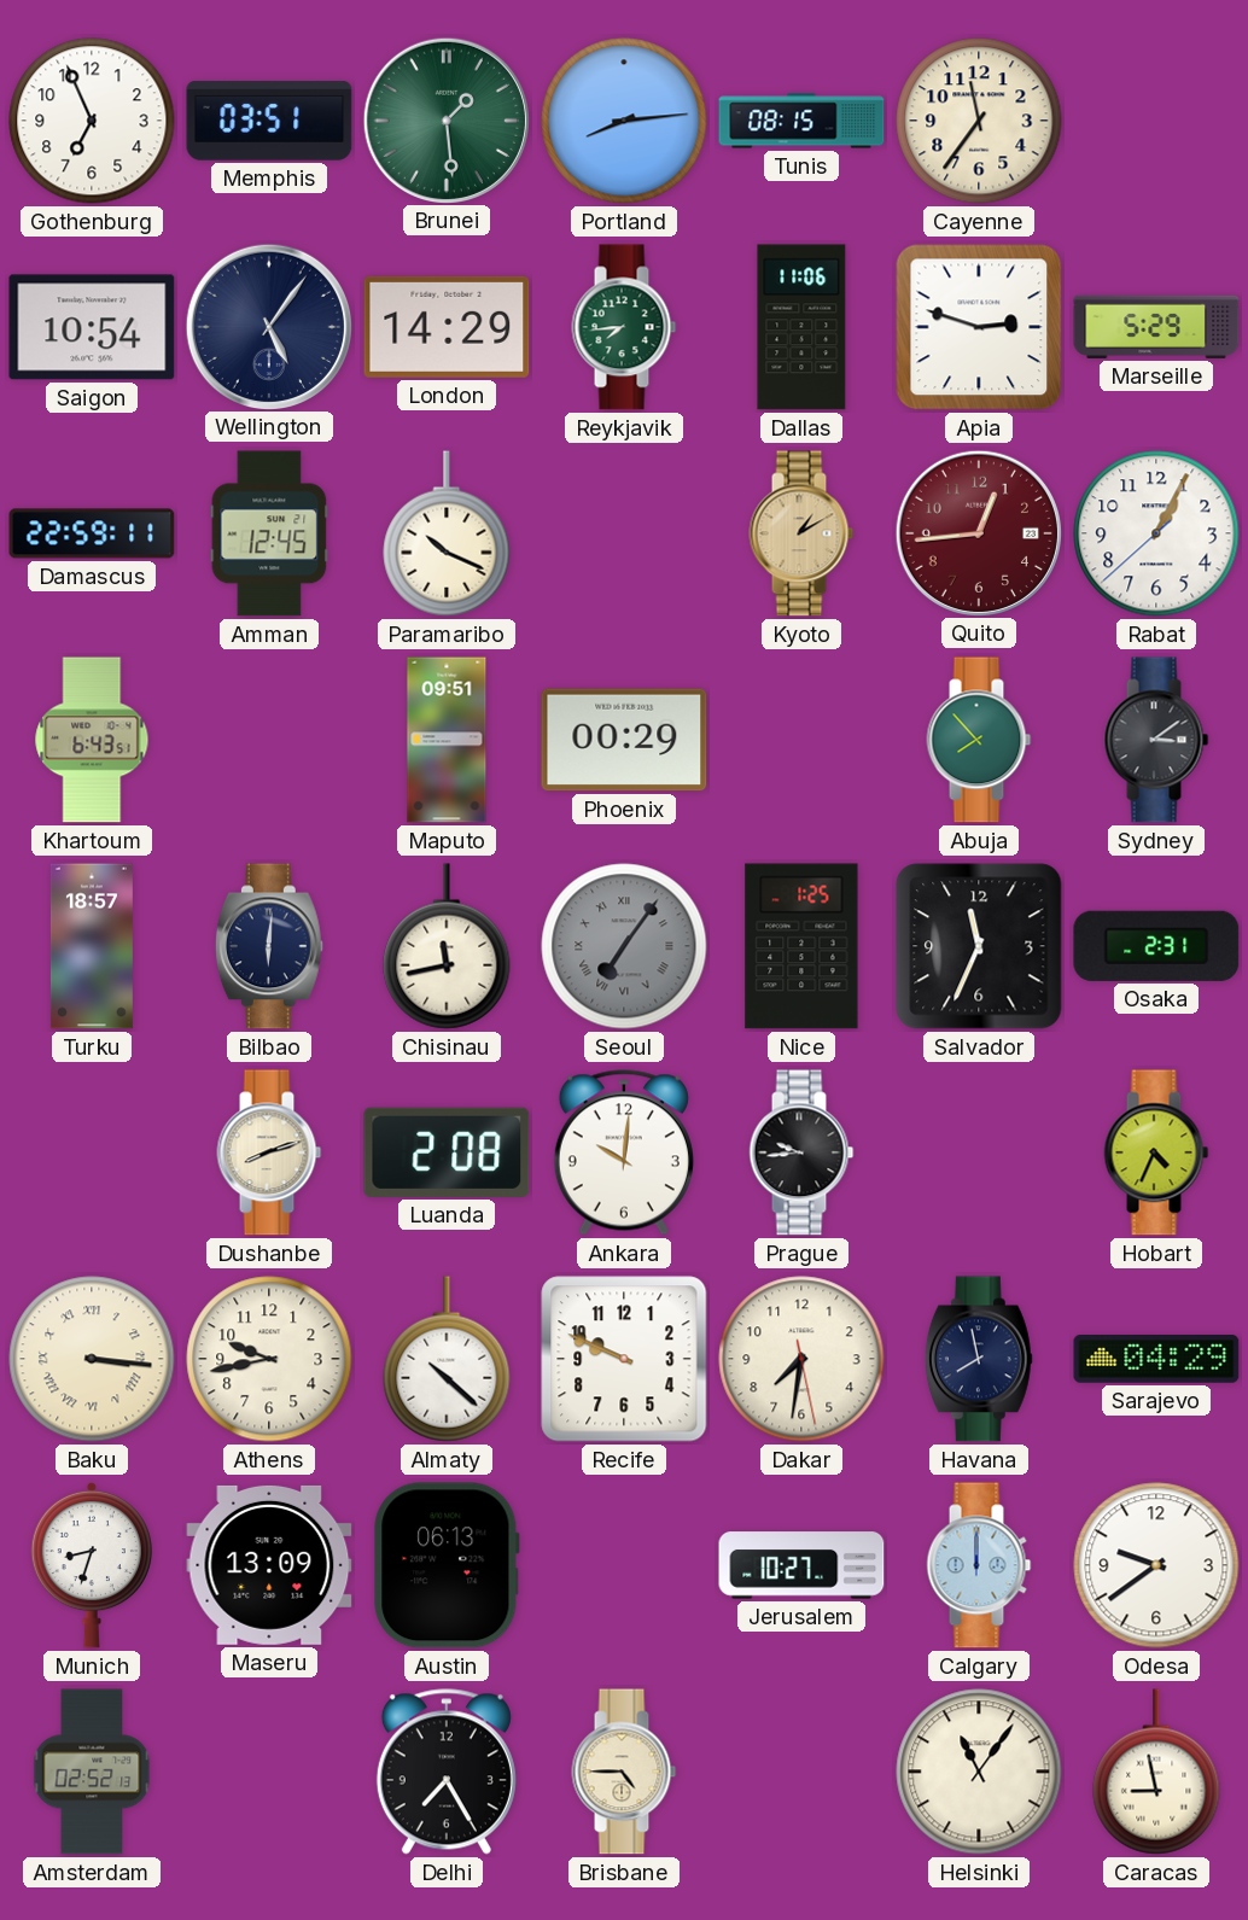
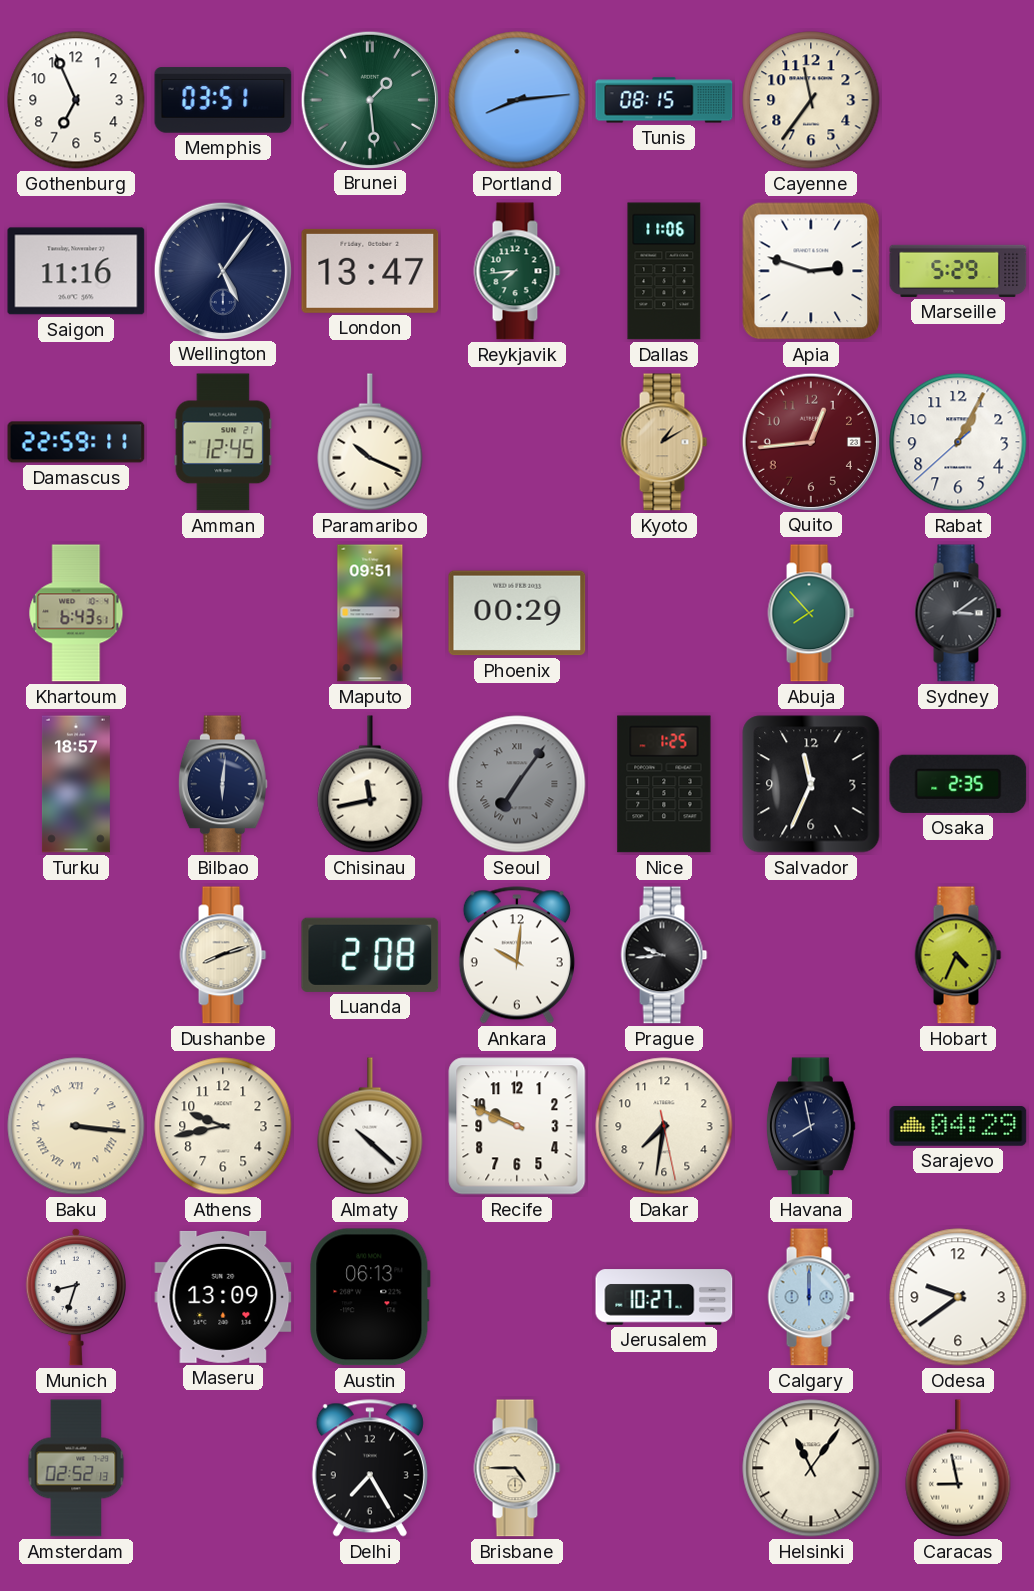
Saigon: 10:54 -> 11:16
London: 14:29 -> 13:47
Osaka: 2:31 -> 2:35
